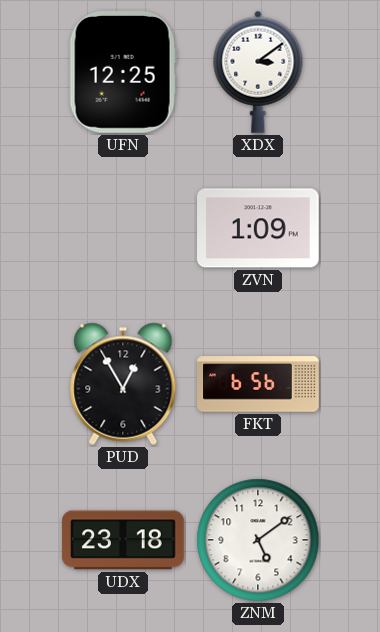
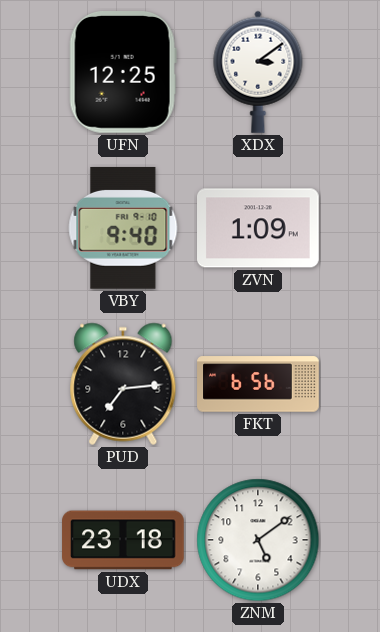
VBY: none -> 9:40
PUD: 12:55 -> 7:14
